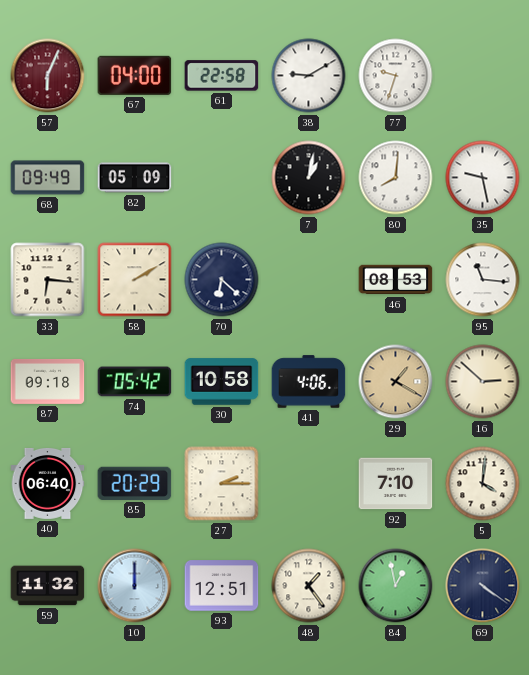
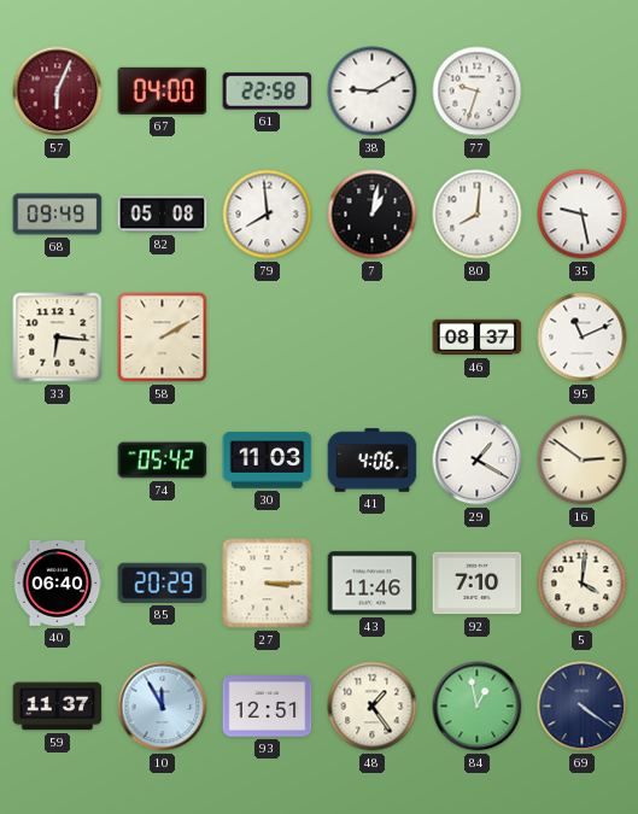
82: 05:09 -> 05:08
79: none -> 7:59
70: 6:22 -> none
46: 08:53 -> 08:37
95: 11:16 -> 11:11
87: 09:18 -> none
30: 10:58 -> 11:03
29 dial: champagne -> white
16: 2:52 -> 2:51
27: 2:15 -> 3:15
43: none -> 11:46
59: 11:32 -> 11:37
10: 12:00 -> 11:55
